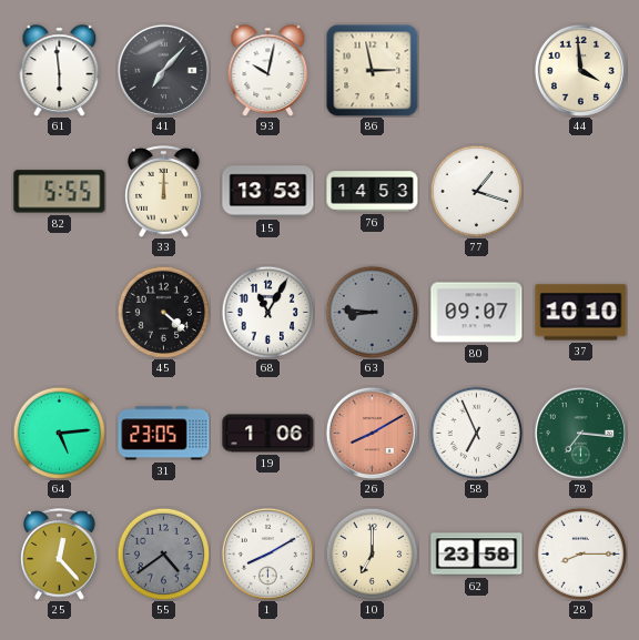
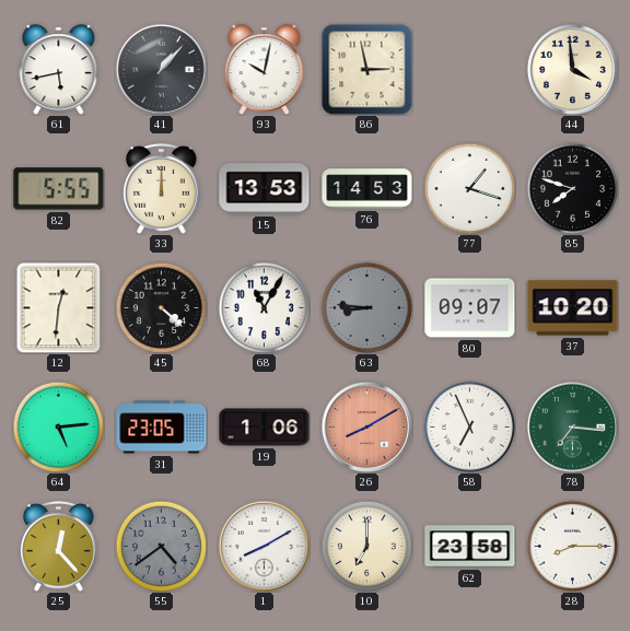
61: 5:59 -> 5:43
41: 7:07 -> 1:07
85: none -> 7:48
12: none -> 12:31
37: 10:10 -> 10:20
